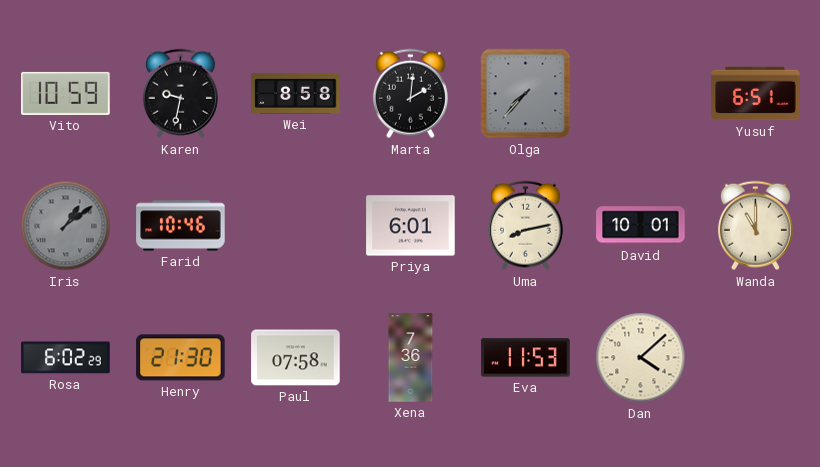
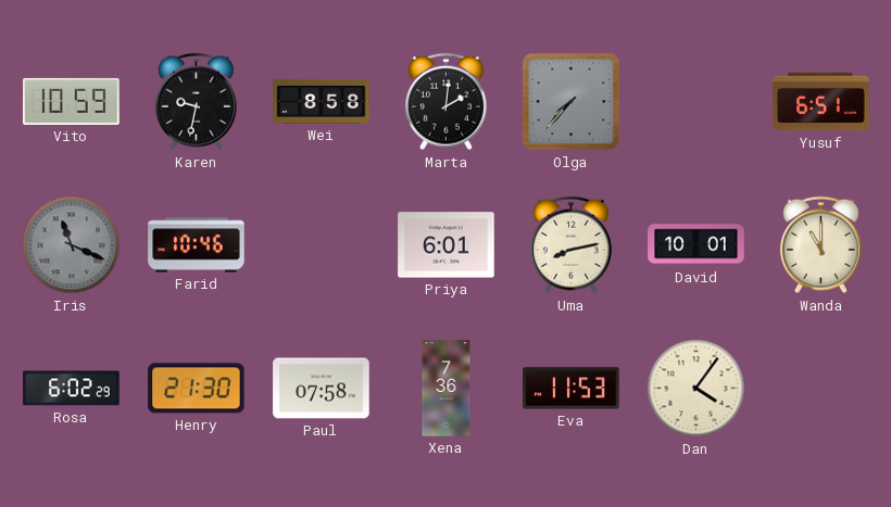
Iris: 1:09 -> 11:19
Dan: 4:08 -> 4:06
